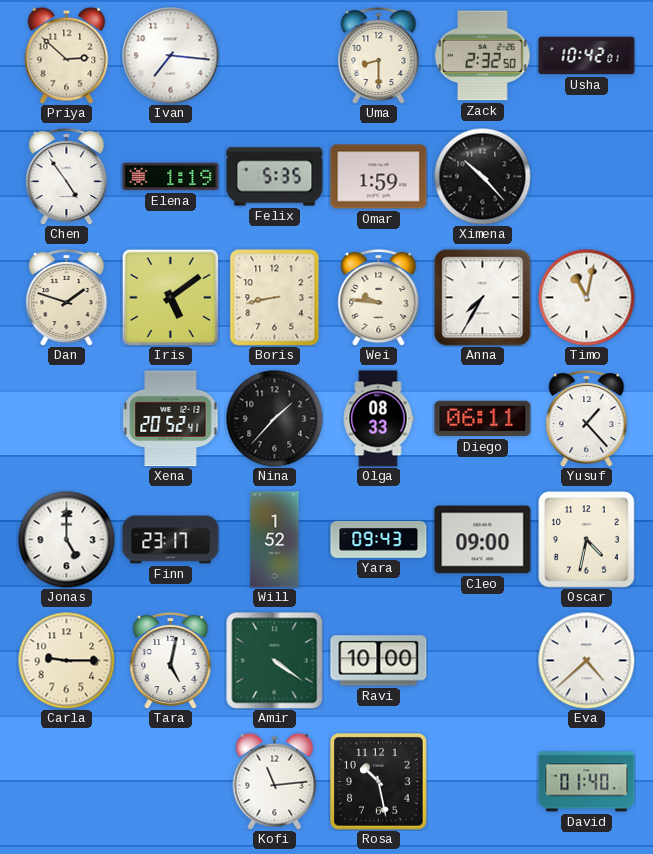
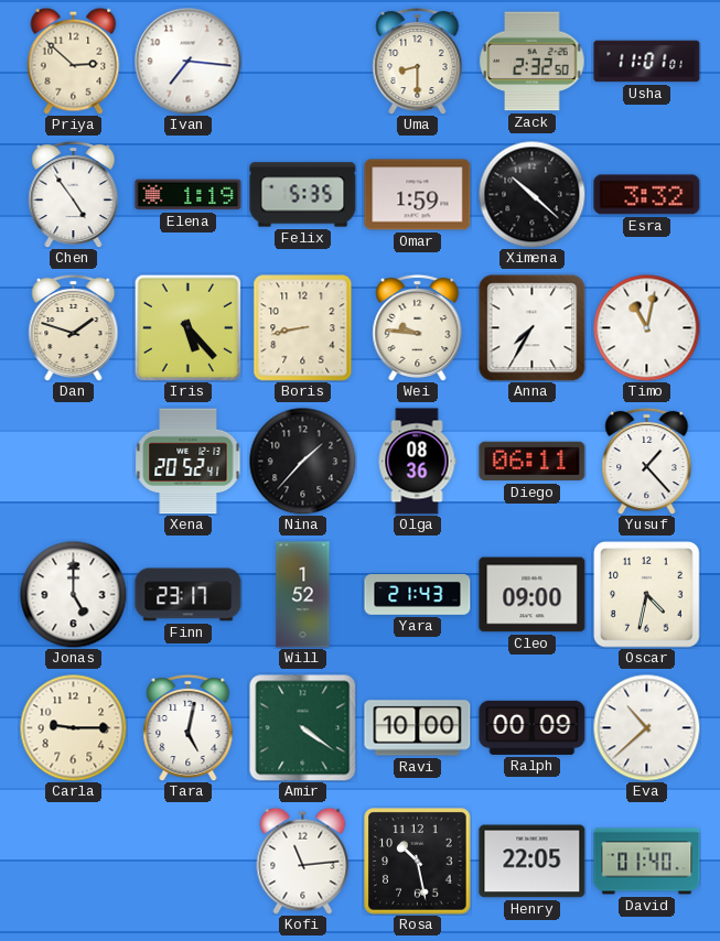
Usha: 10:42 -> 11:01
Ximena: 10:23 -> 10:22
Esra: none -> 3:32
Iris: 5:09 -> 5:23
Olga: 08:33 -> 08:36
Yara: 09:43 -> 21:43
Ralph: none -> 00:09
Eva: 4:38 -> 10:38
Henry: none -> 22:05
